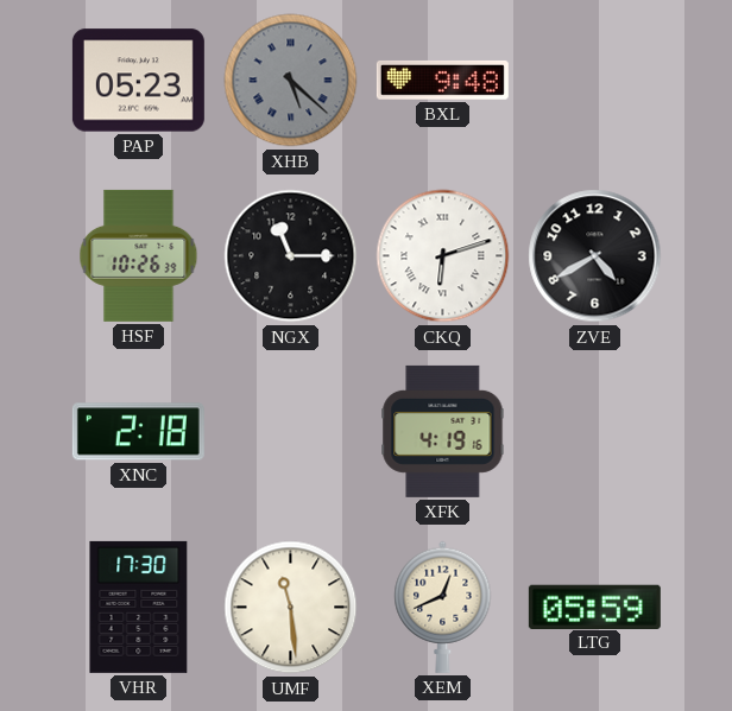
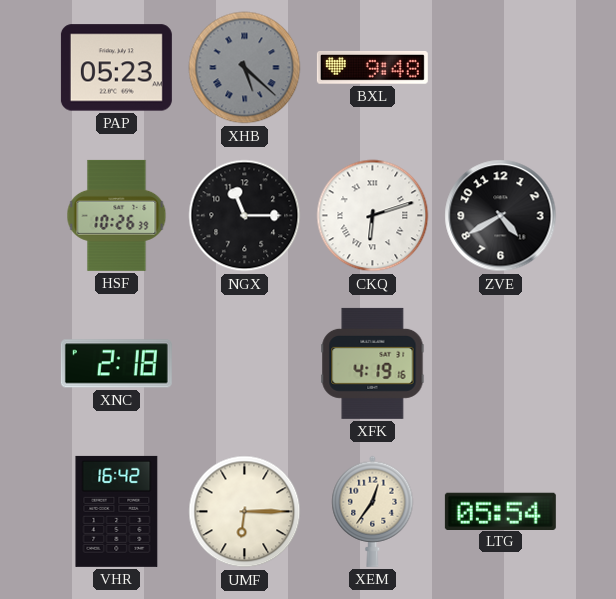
VHR: 17:30 -> 16:42
UMF: 11:29 -> 6:15
XEM: 12:41 -> 12:36
LTG: 05:59 -> 05:54
